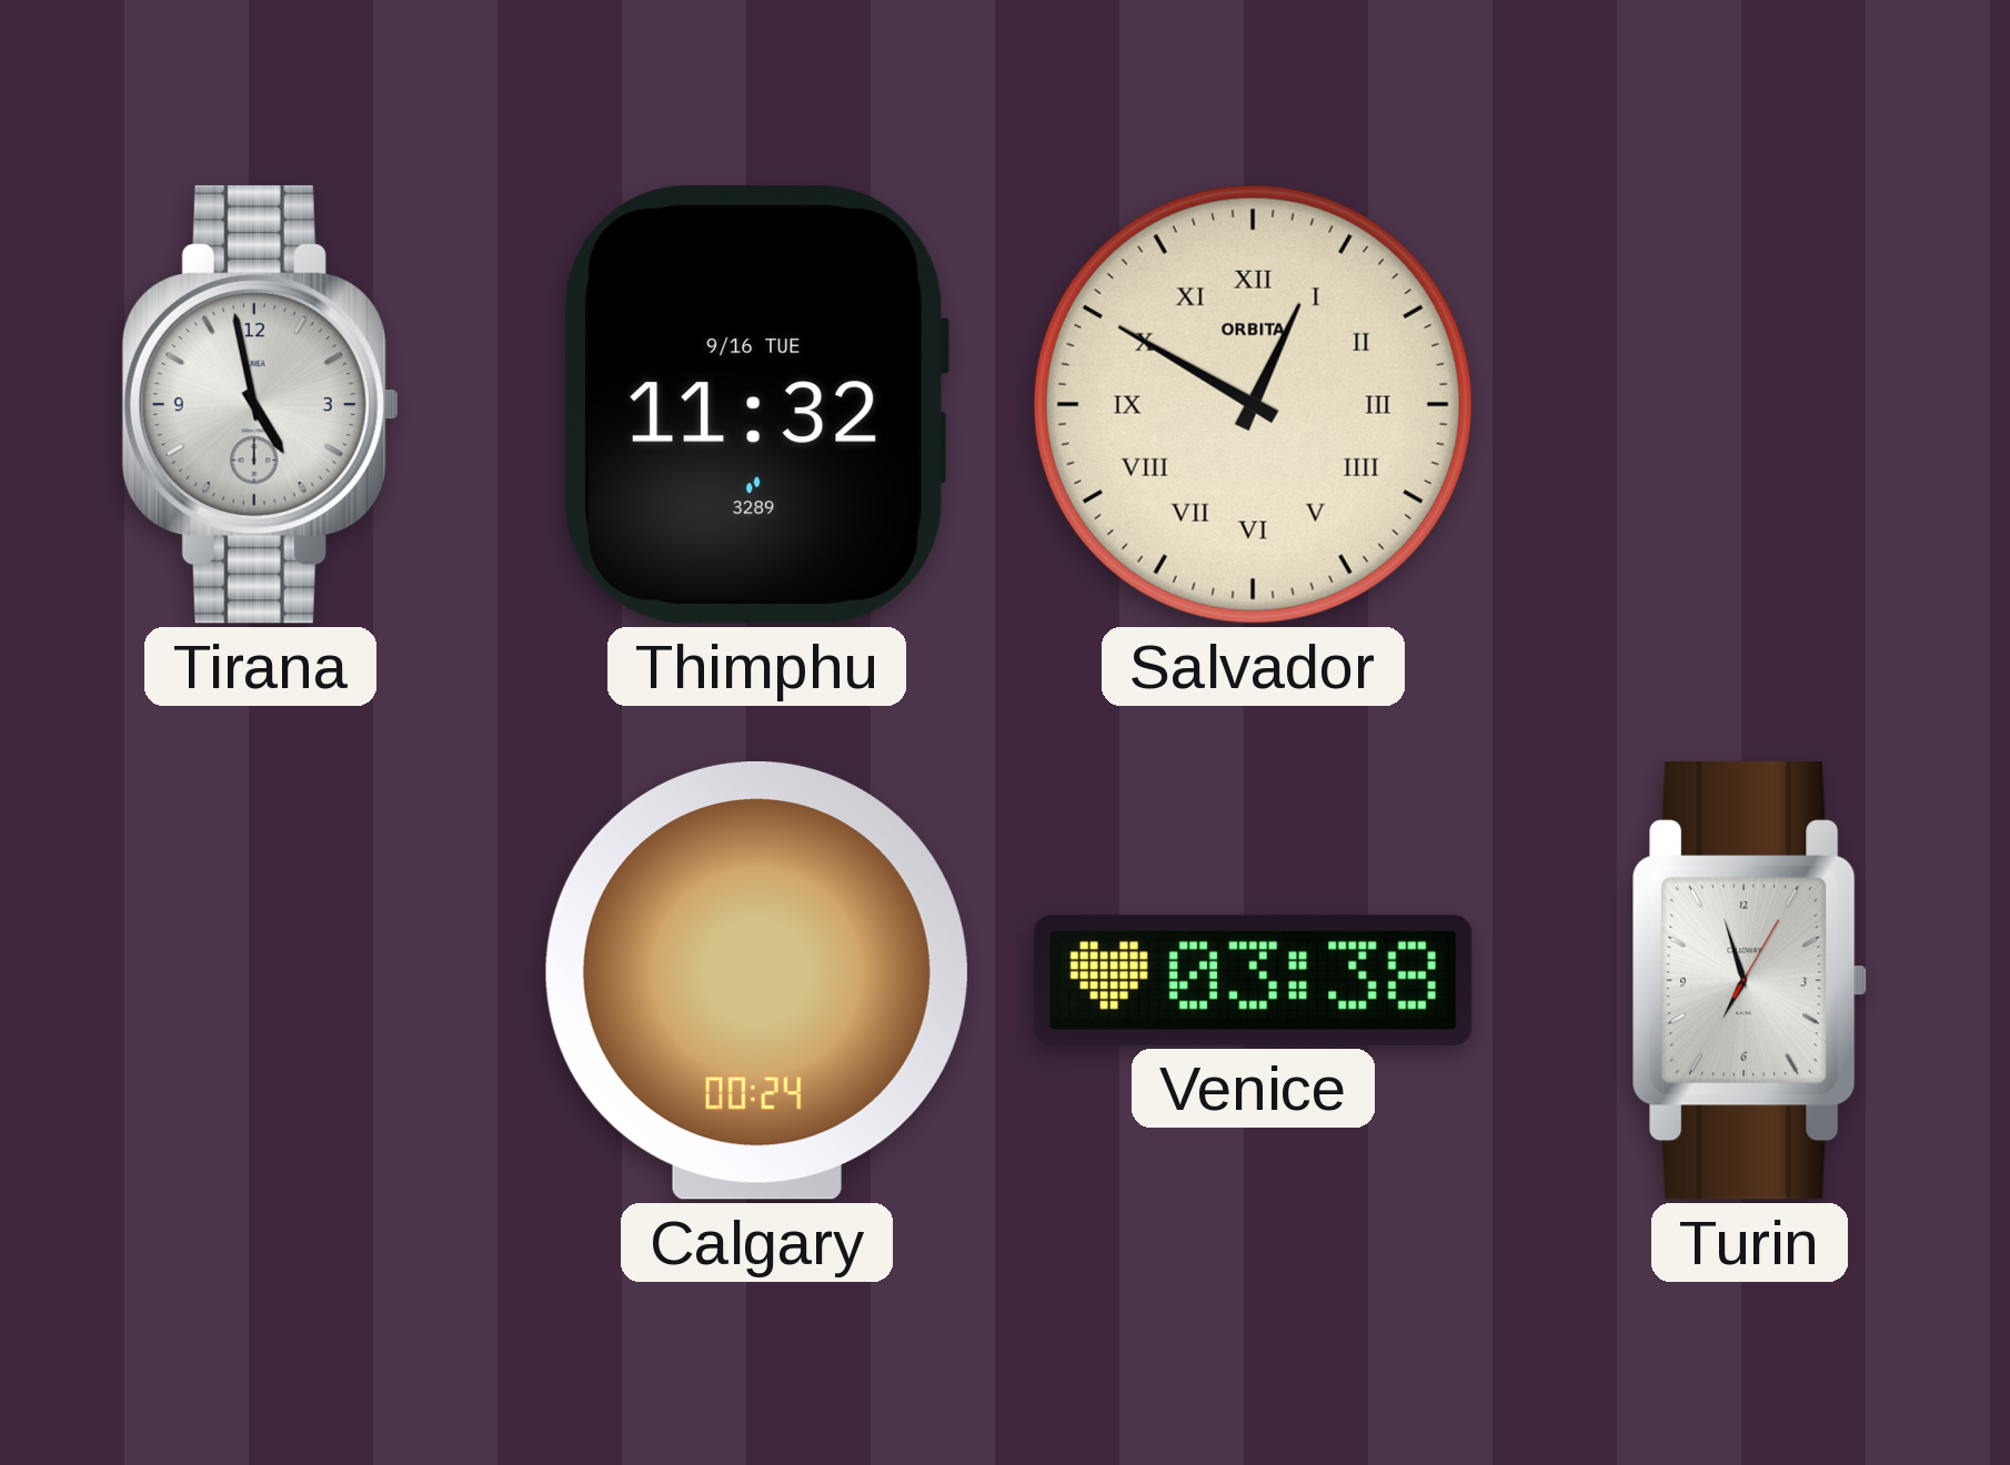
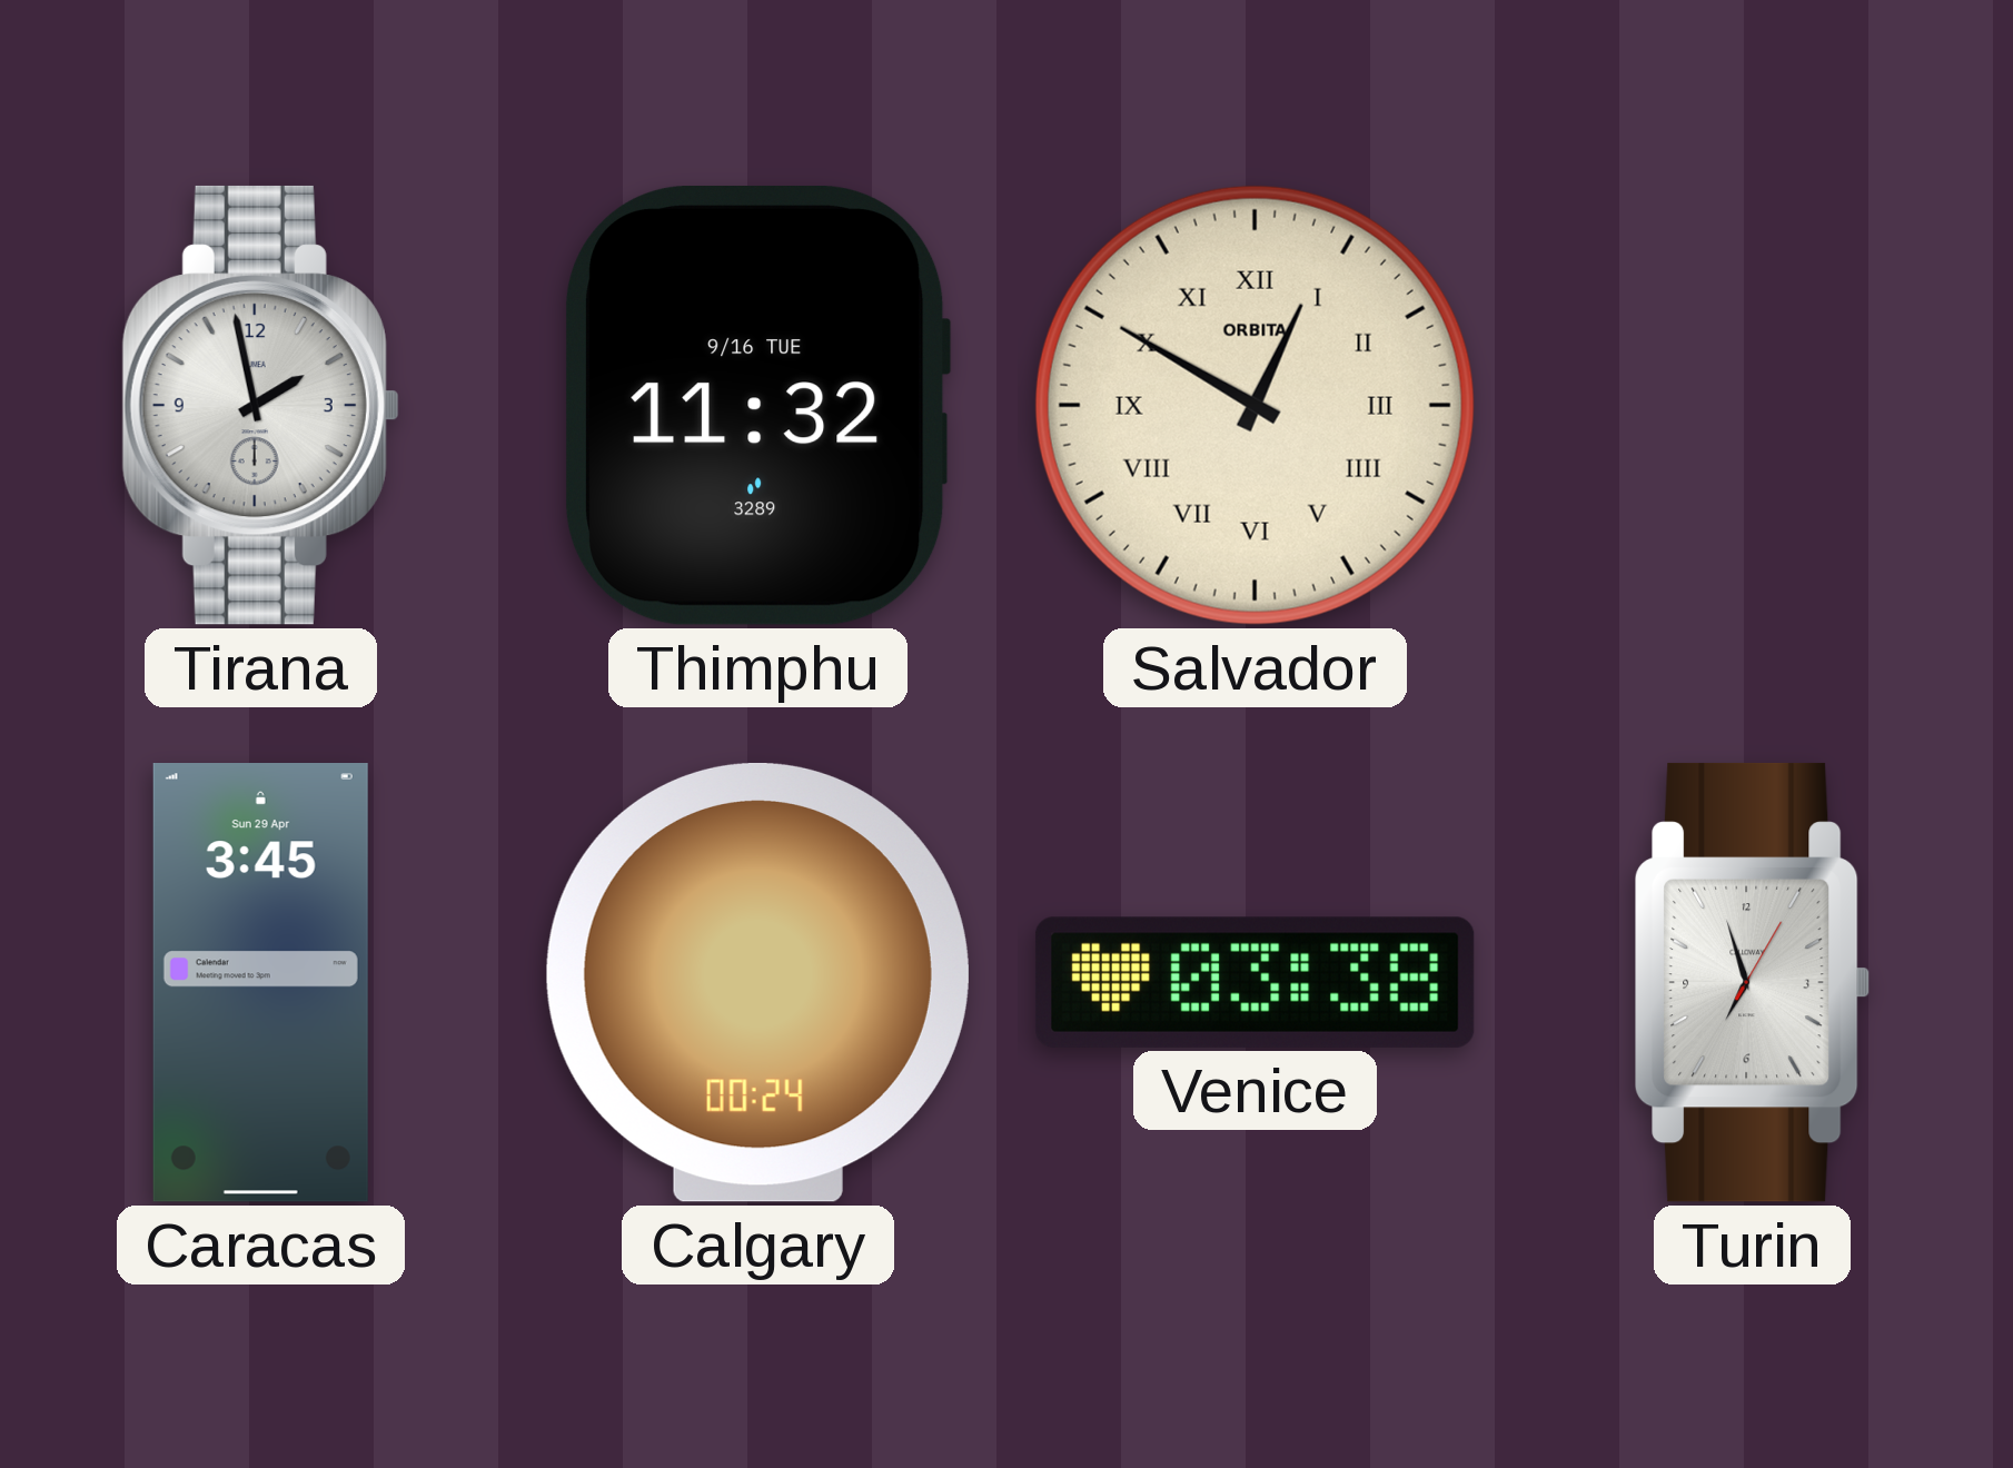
Tirana: 4:58 -> 1:58
Caracas: none -> 3:45
